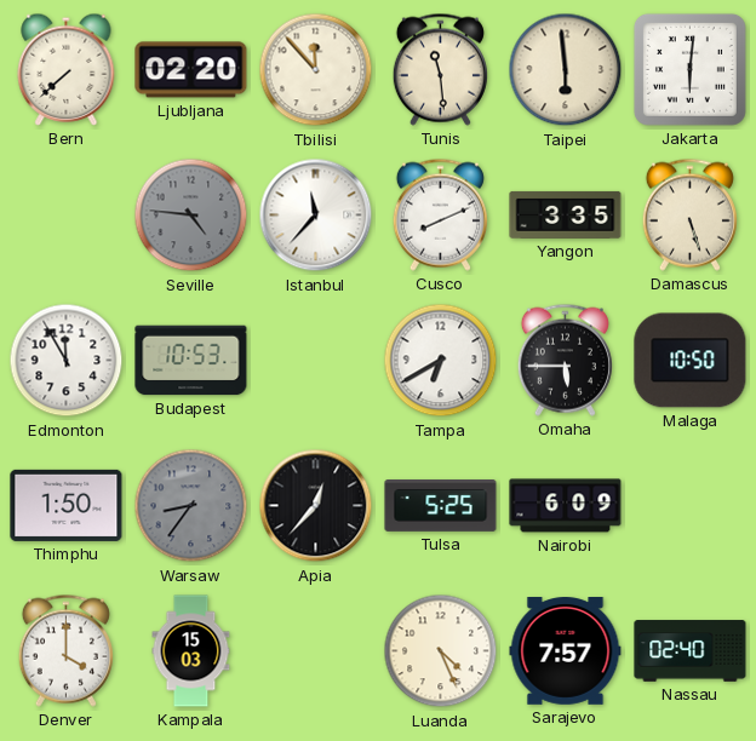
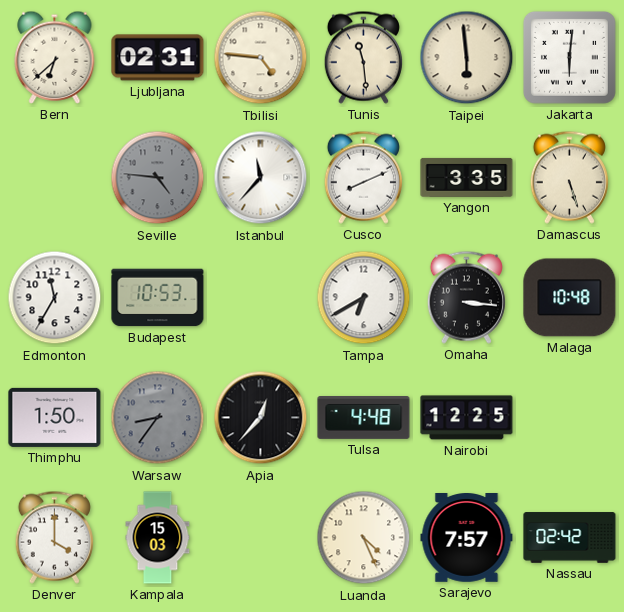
Bern: 7:38 -> 6:38
Ljubljana: 02:20 -> 02:31
Tbilisi: 11:53 -> 4:46
Edmonton: 11:55 -> 11:35
Omaha: 5:45 -> 3:16
Malaga: 10:50 -> 10:48
Tulsa: 5:25 -> 4:48
Nairobi: 6:09 -> 12:25
Nassau: 02:40 -> 02:42
